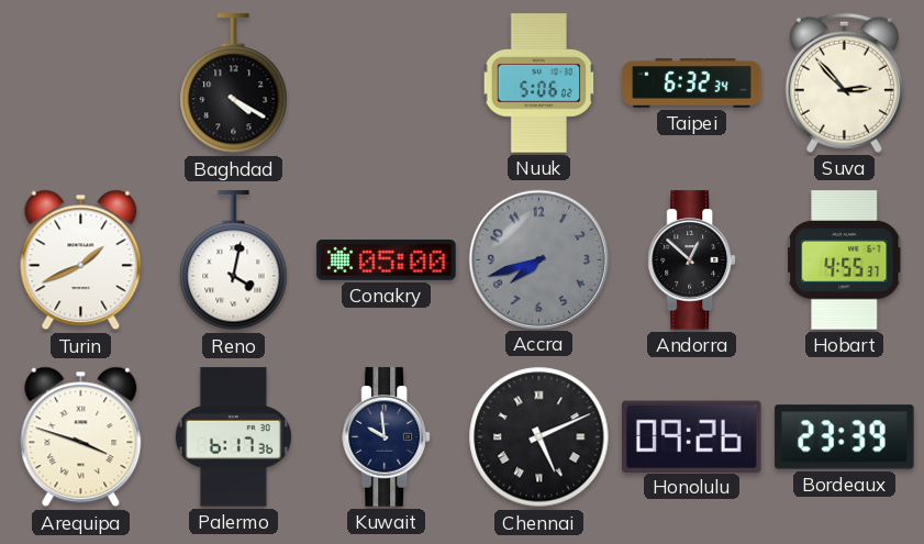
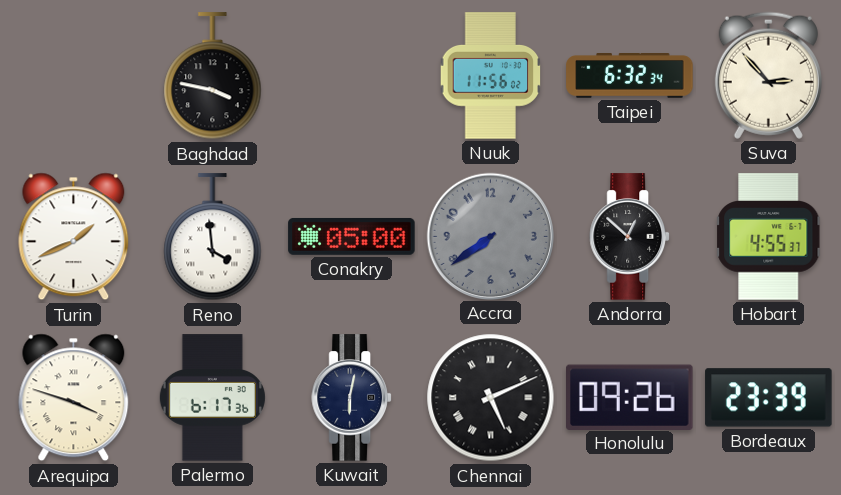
Baghdad: 4:20 -> 3:47
Nuuk: 5:06 -> 11:56
Reno: 4:02 -> 3:59
Accra: 7:42 -> 7:39
Kuwait: 9:59 -> 6:02
